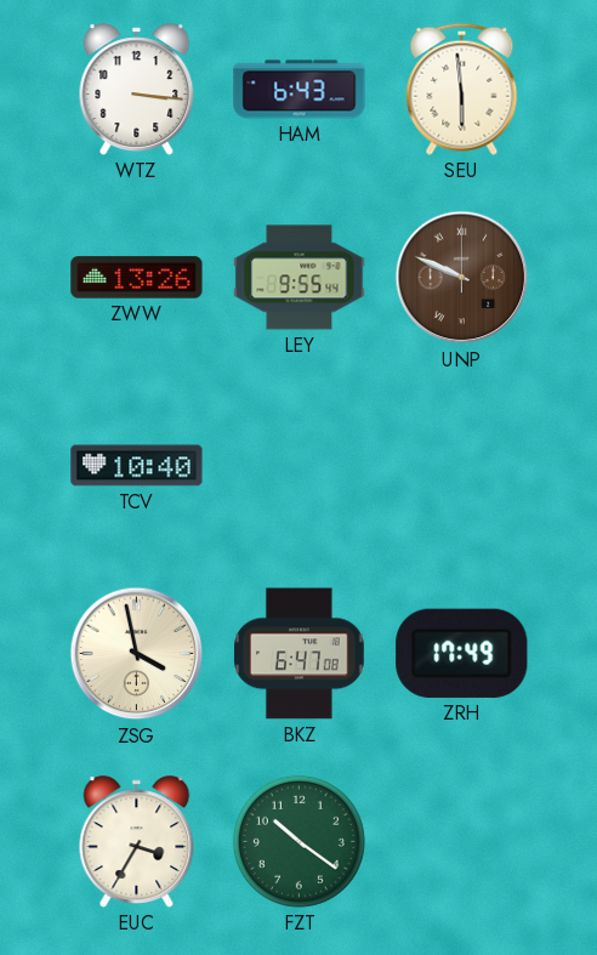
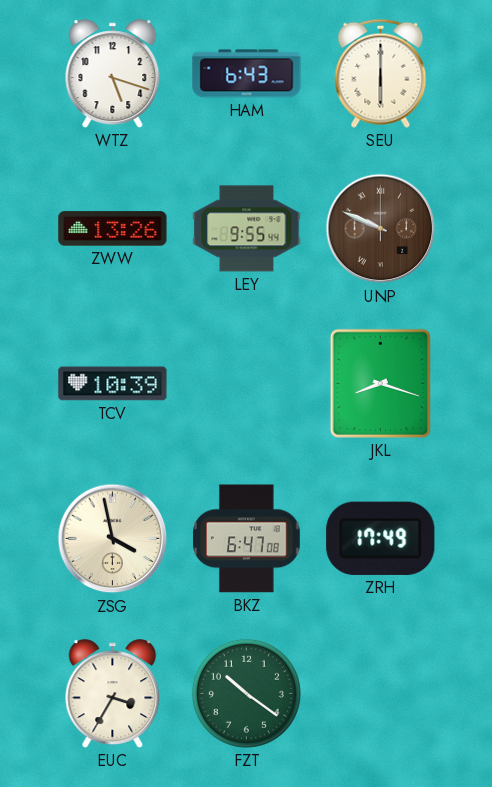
WTZ: 3:16 -> 5:18
SEU: 5:59 -> 6:00
TCV: 10:40 -> 10:39
JKL: none -> 8:18
